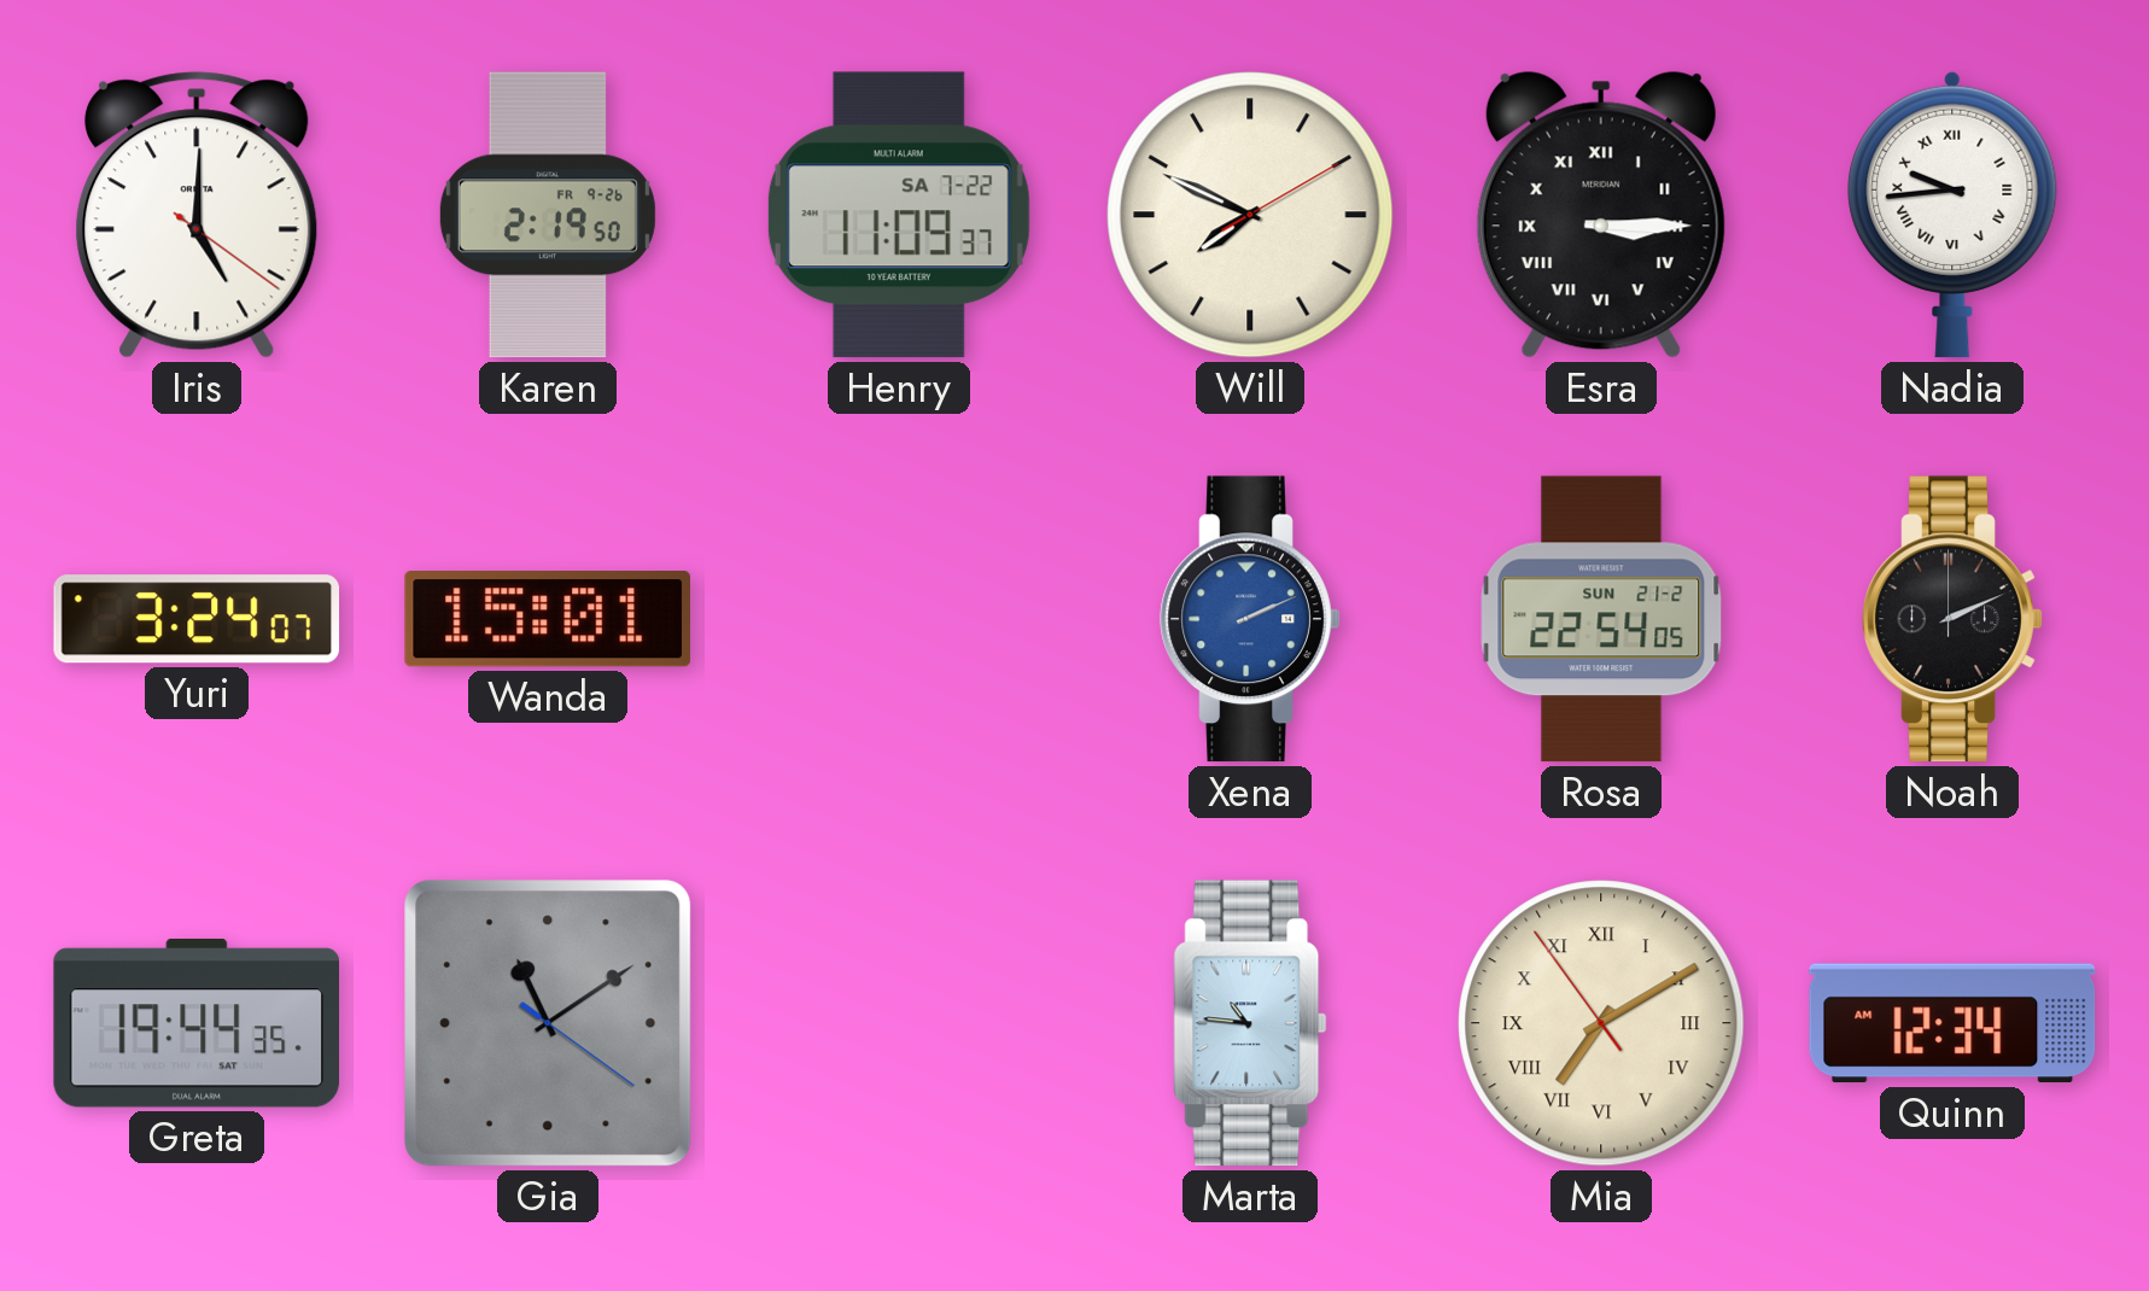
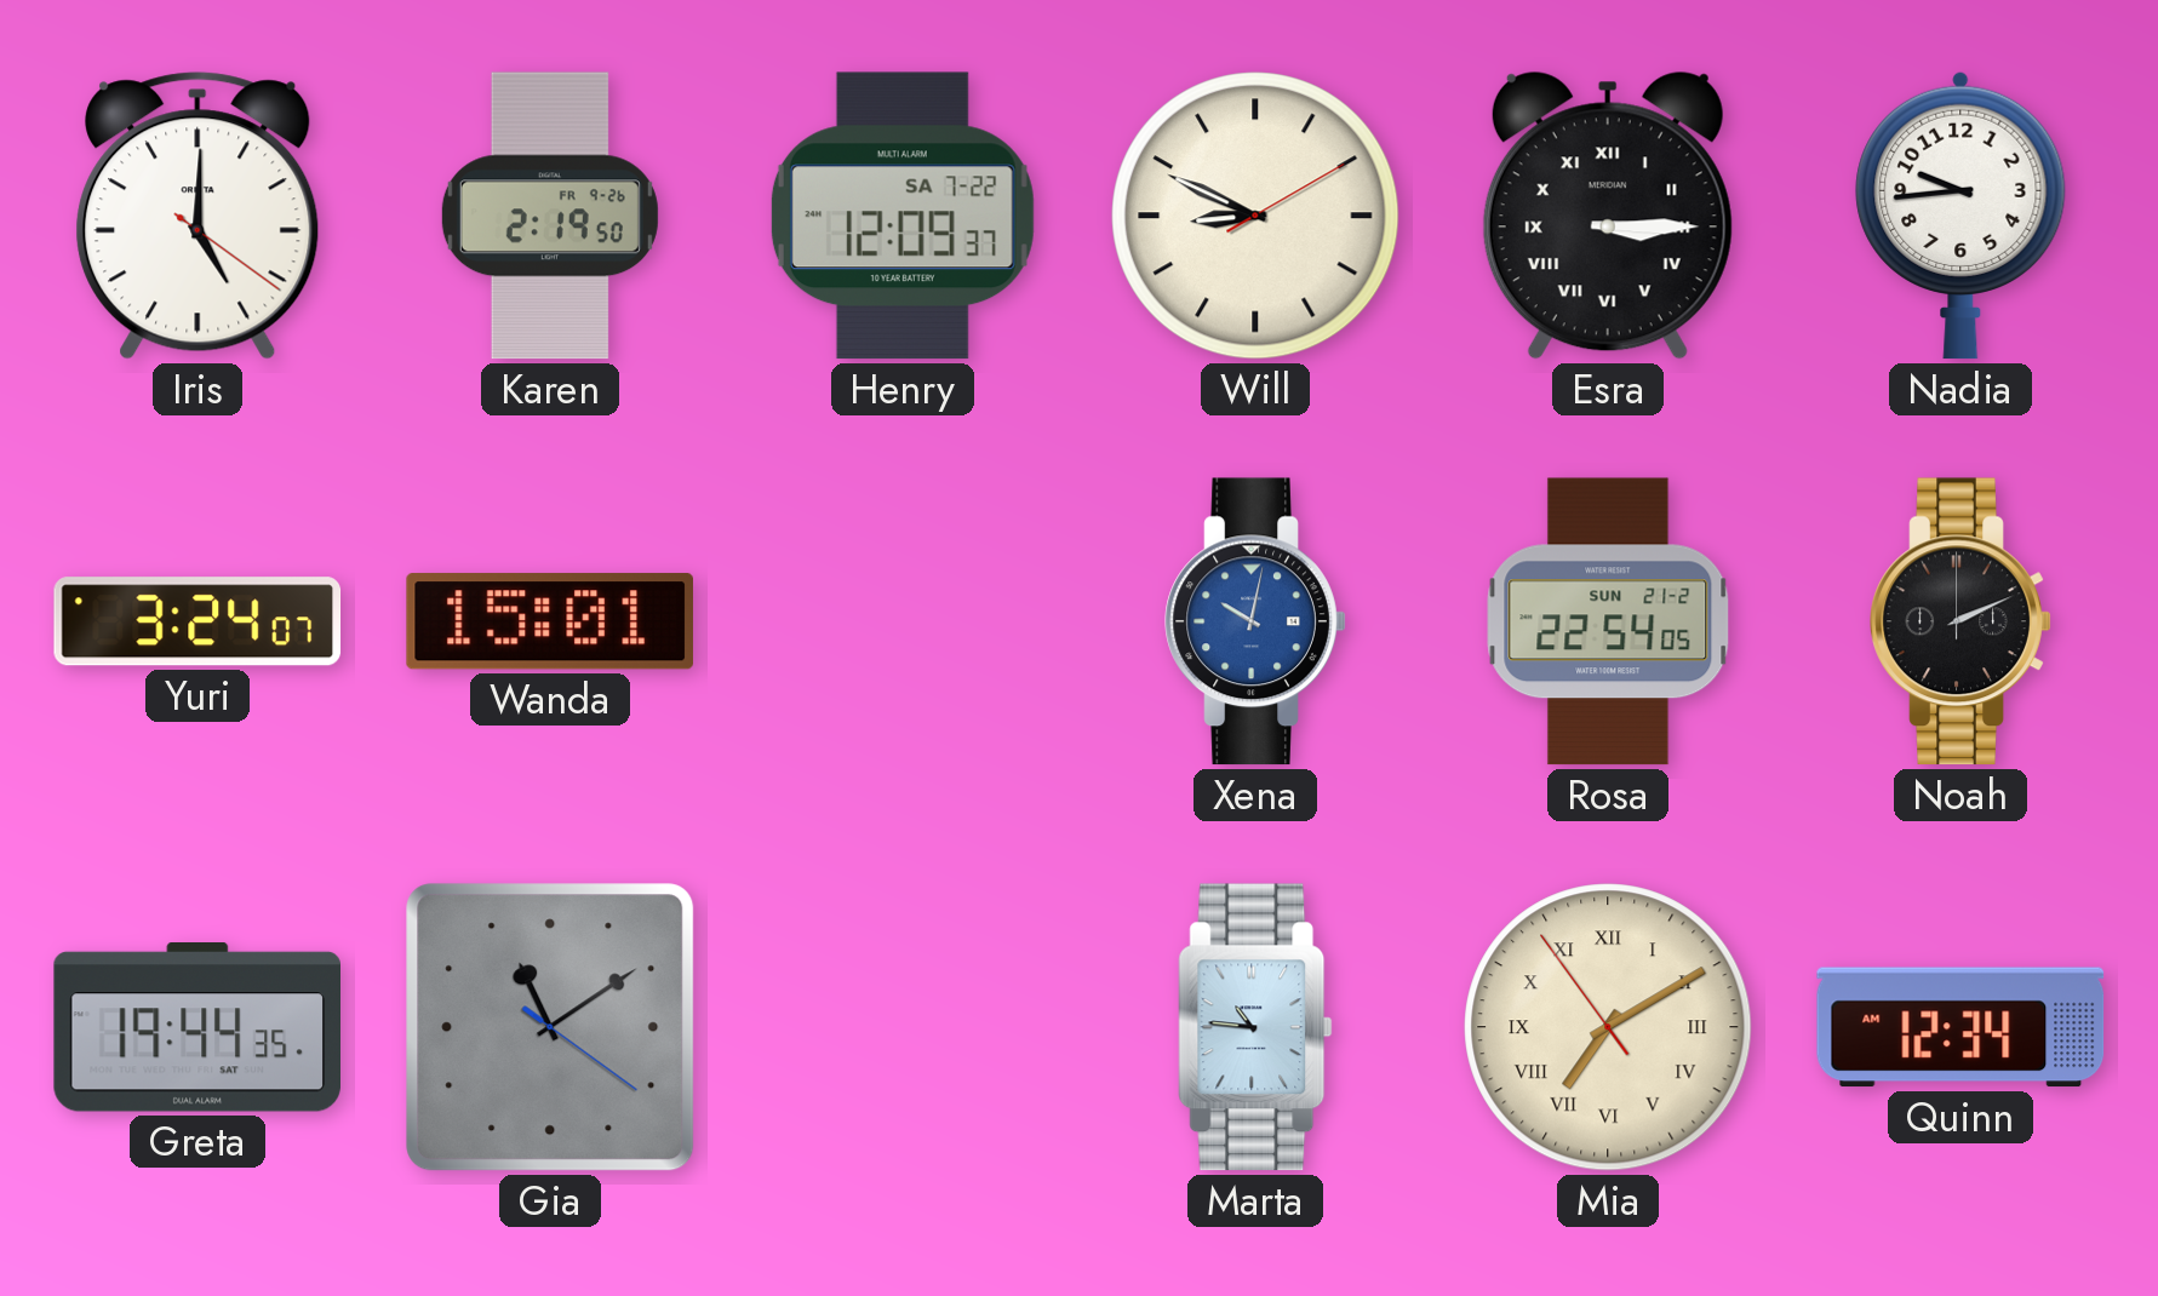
Henry: 11:09 -> 12:09
Will: 7:49 -> 8:49
Nadia numerals: Roman -> Arabic
Xena: 2:11 -> 10:02
